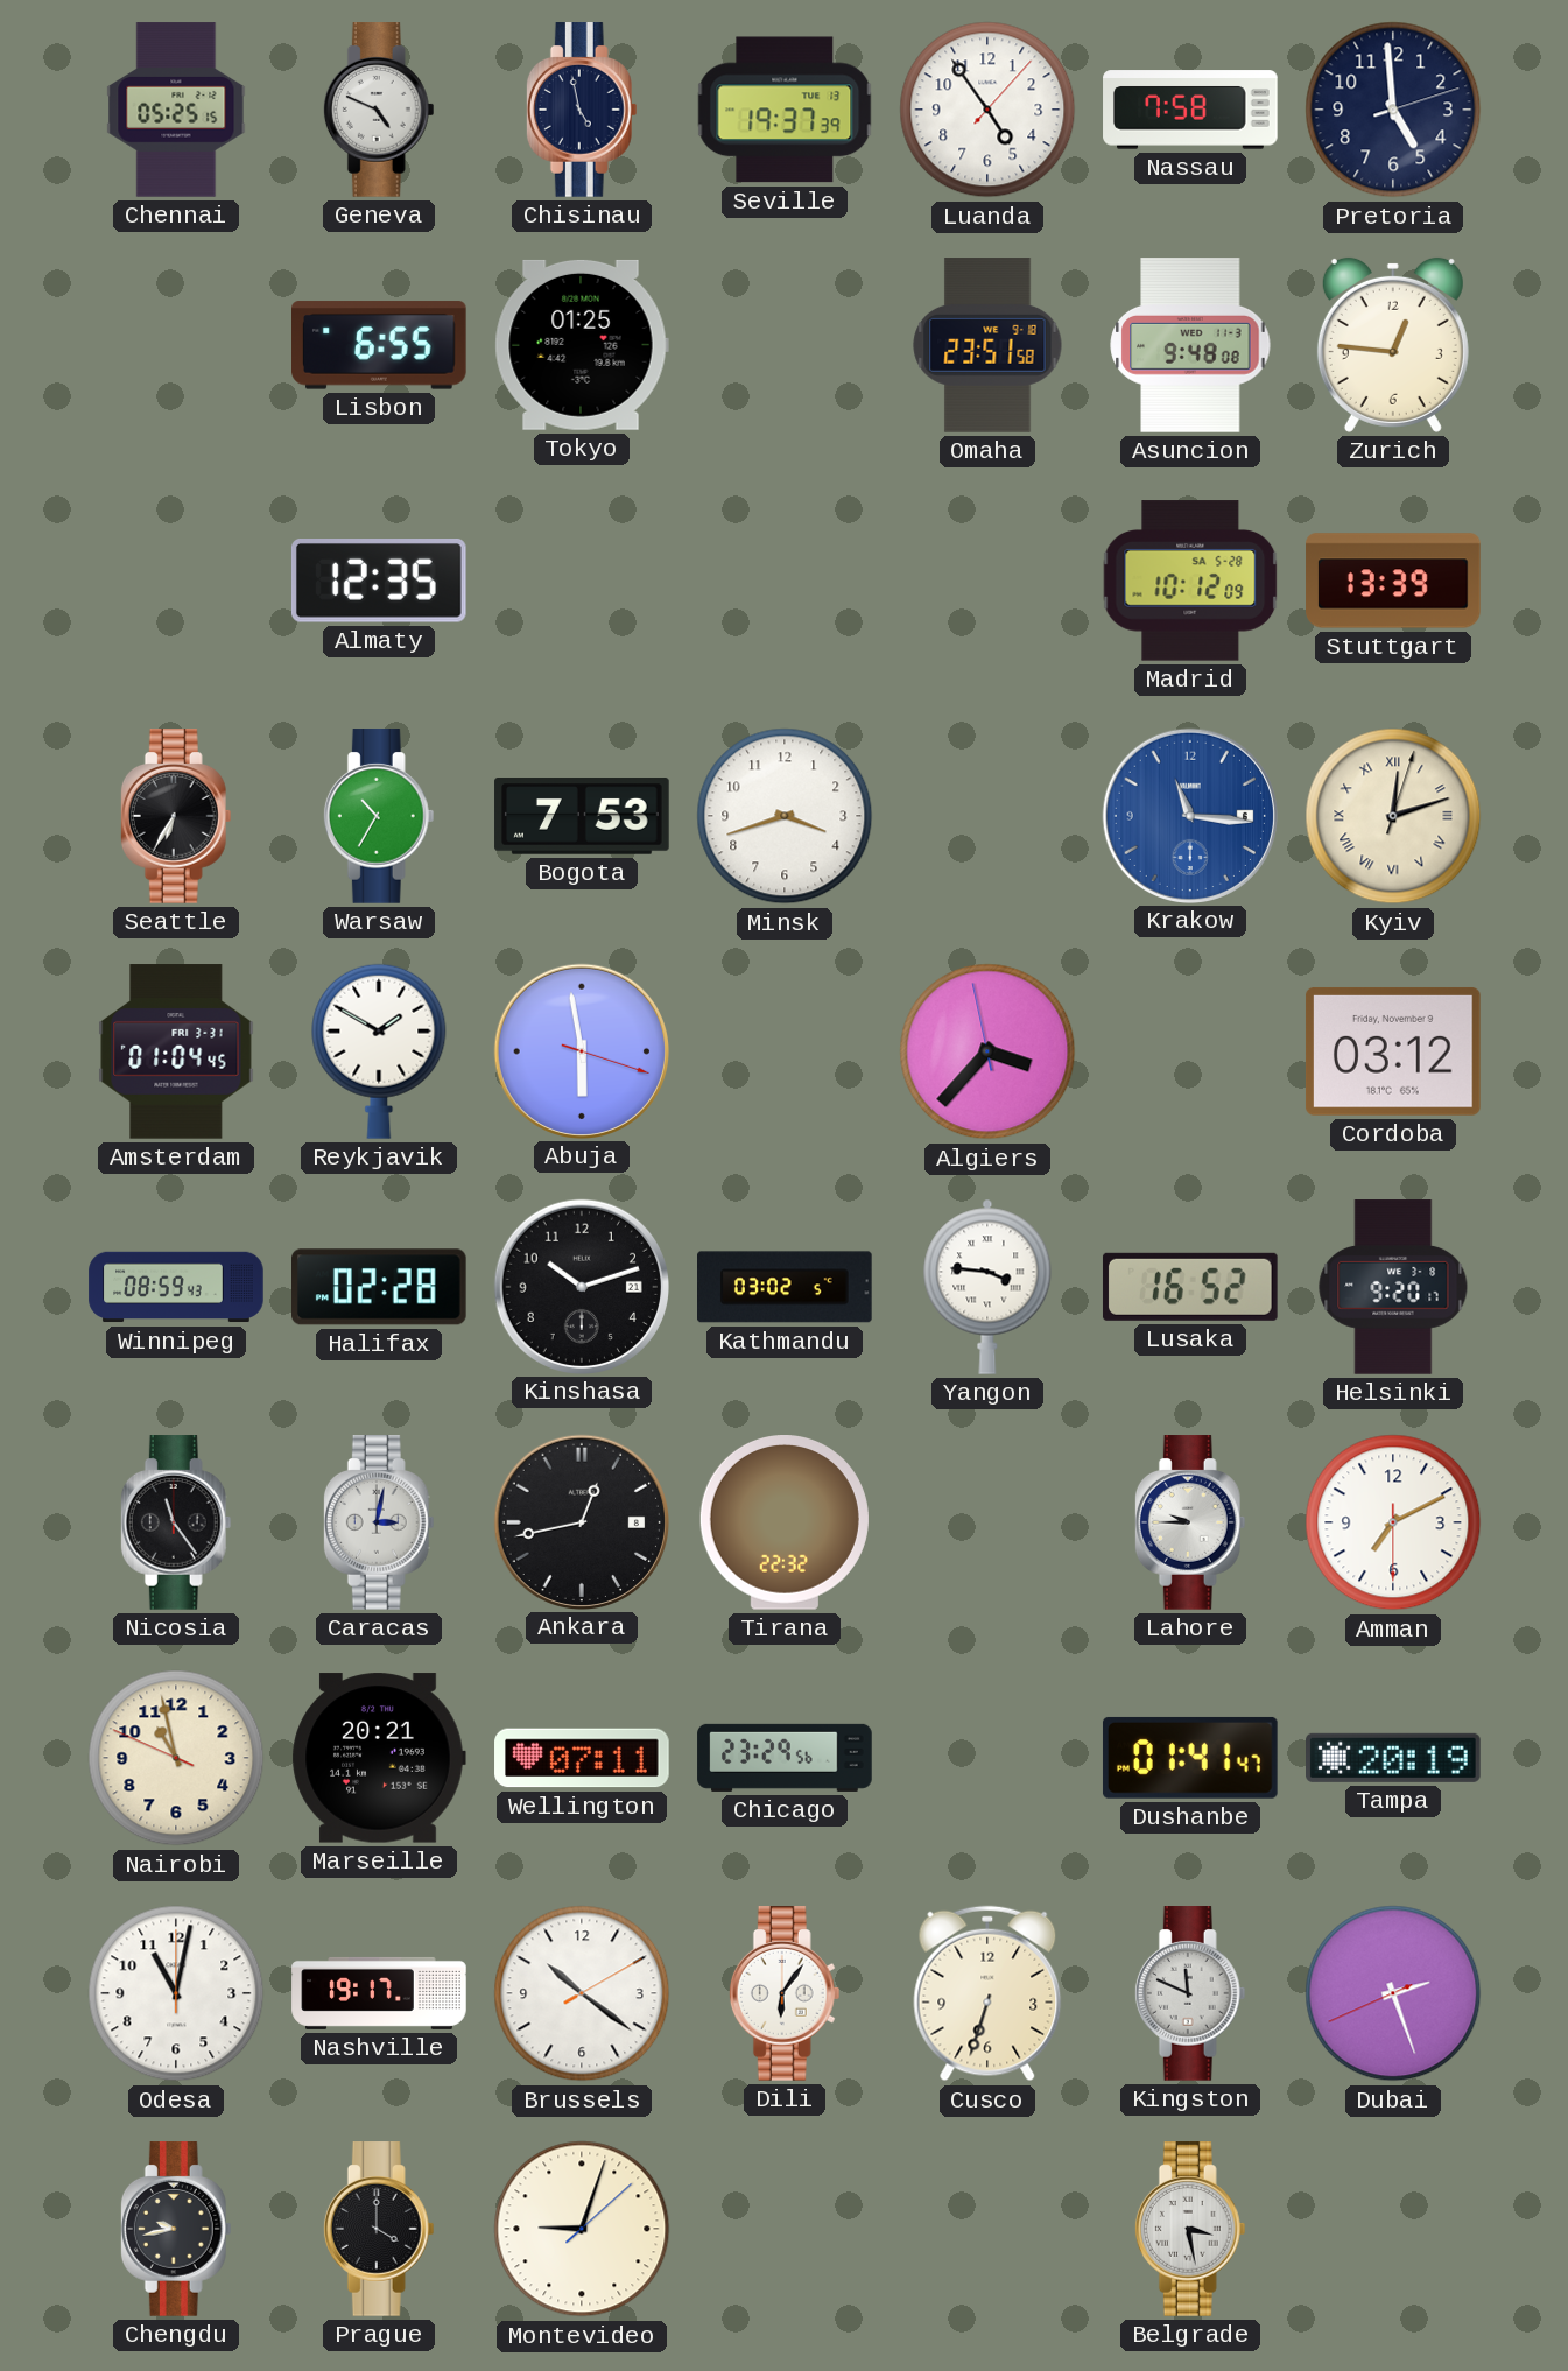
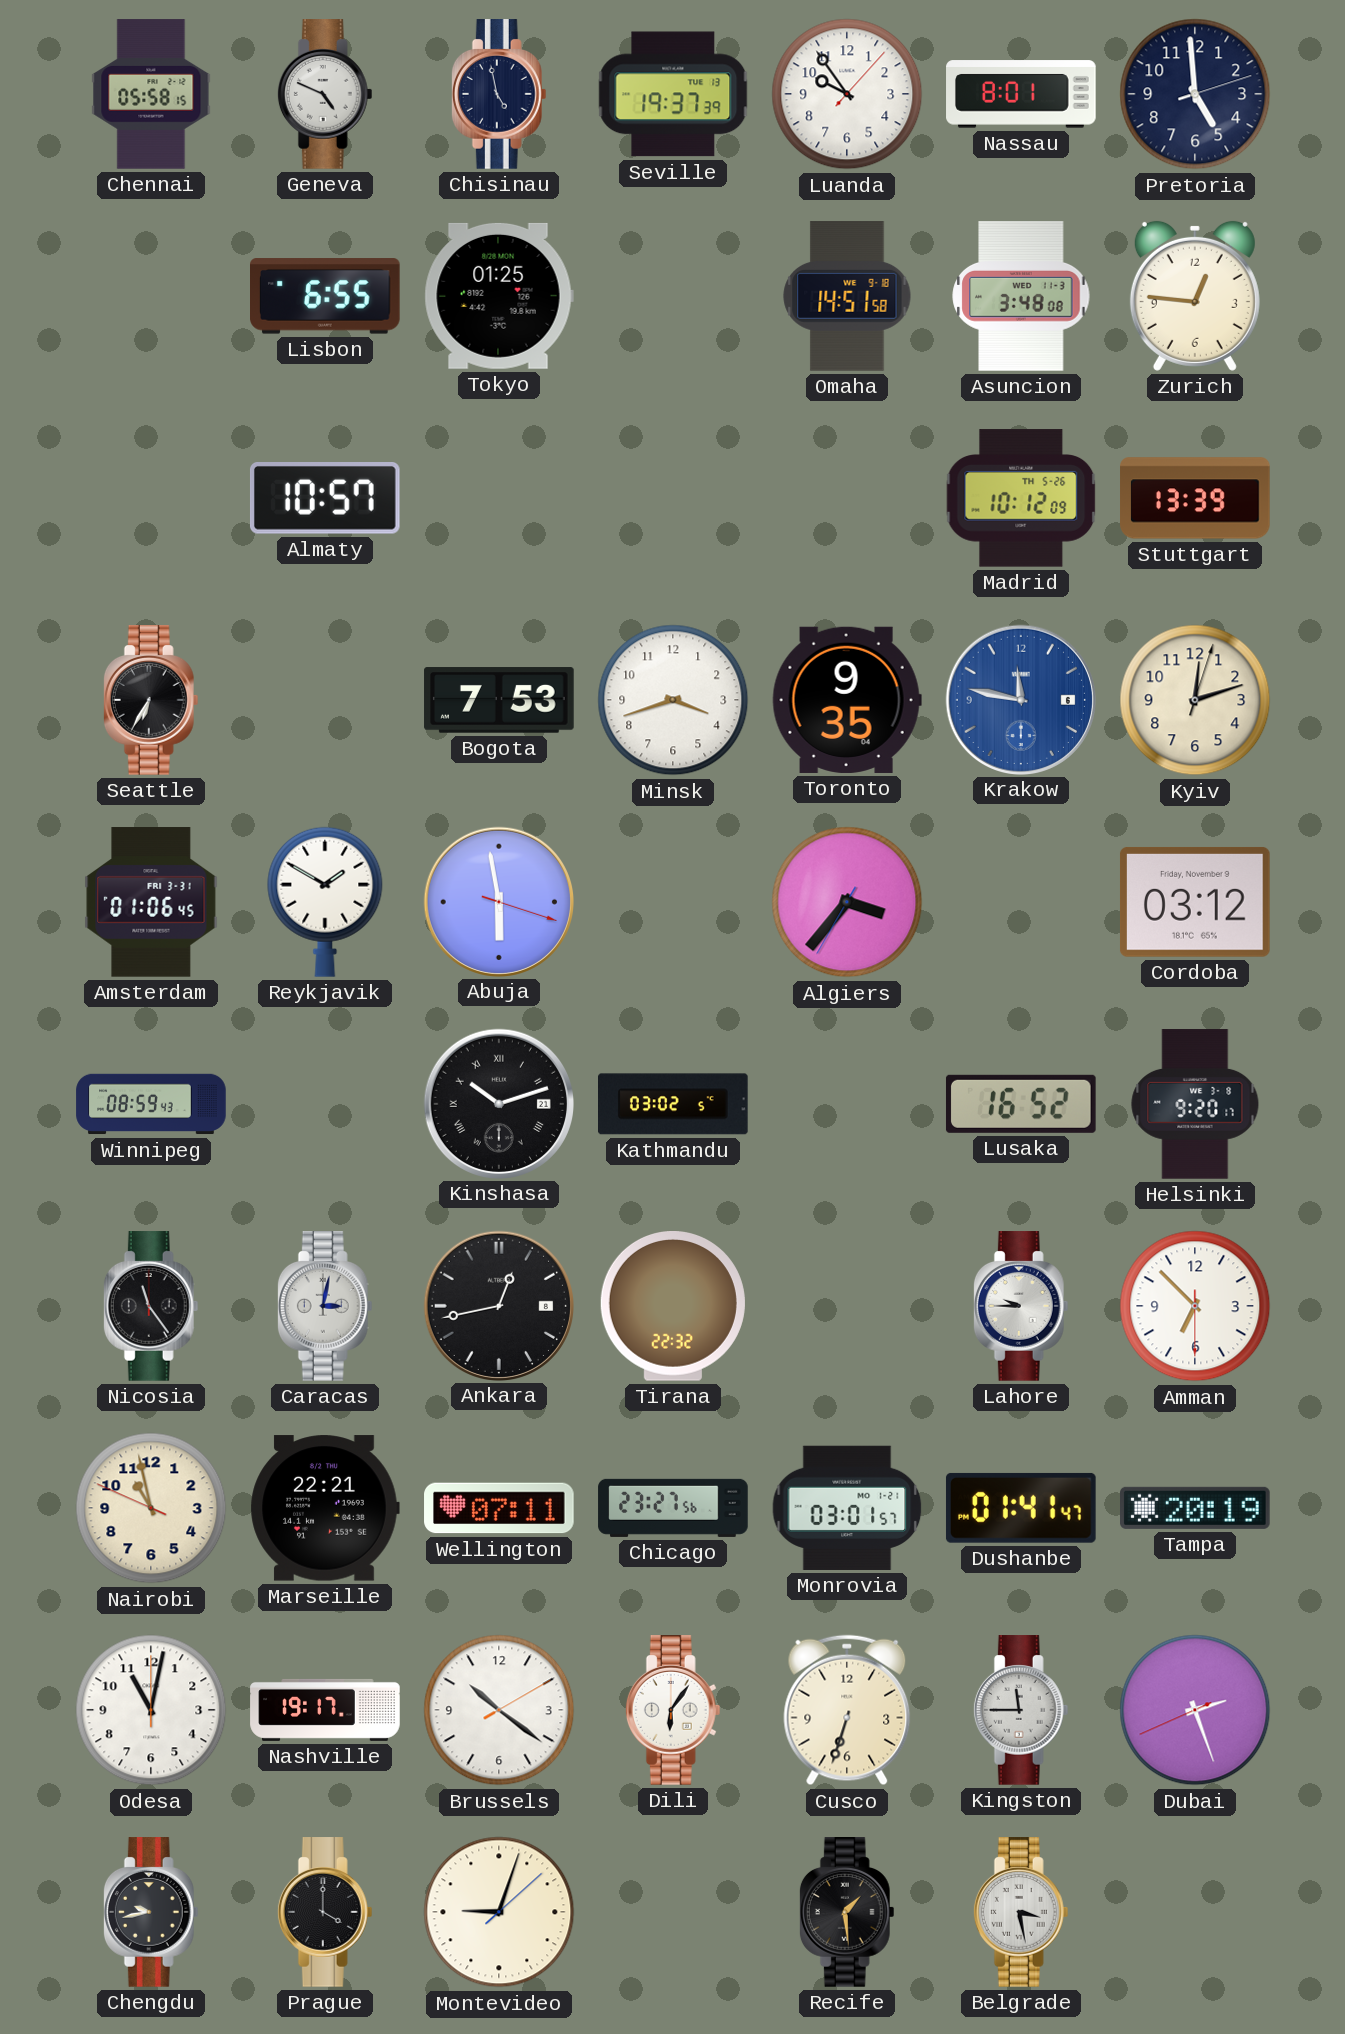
Chennai: 05:25 -> 05:58
Luanda: 4:54 -> 9:54
Nassau: 7:58 -> 8:01
Omaha: 23:51 -> 14:51
Asuncion: 9:48 -> 3:48
Almaty: 12:35 -> 10:57
Madrid date: SA 5-28 -> TH 5-26
Warsaw: 10:35 -> none
Toronto: none -> 9:35
Krakow: 11:16 -> 11:47
Kyiv numerals: Roman -> Arabic
Amsterdam: 01:04 -> 01:06
Algiers: 3:36:58 -> 3:36:35
Halifax: 02:28 -> none
Kinshasa numerals: Arabic -> Roman
Yangon: 3:46 -> none
Amman: 7:10 -> 6:52
Marseille: 20:21 -> 22:21
Chicago: 23:29 -> 23:27
Monrovia: none -> 03:01
Kingston: 11:49 -> 11:45
Recife: none -> 1:29
